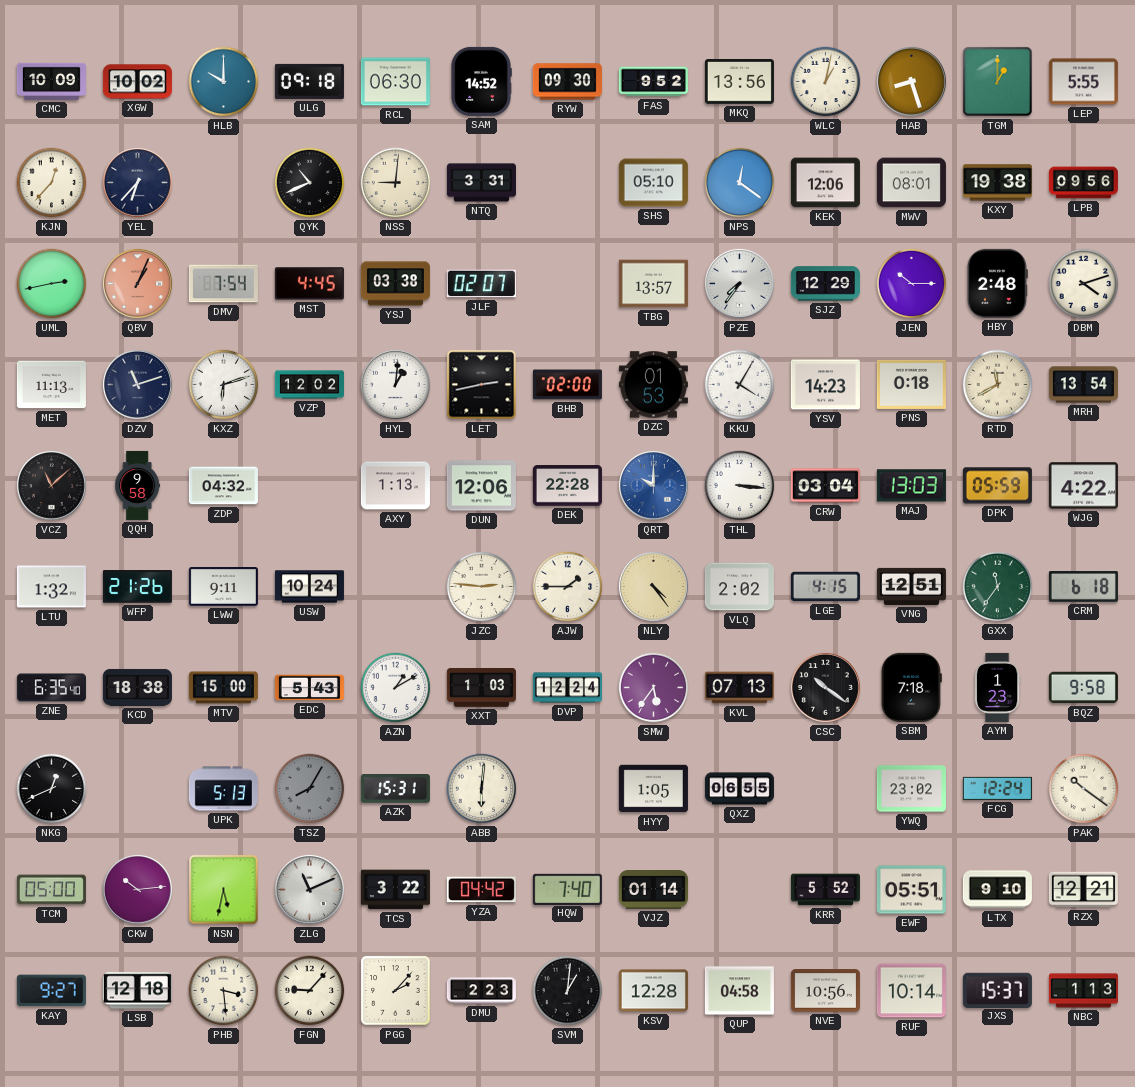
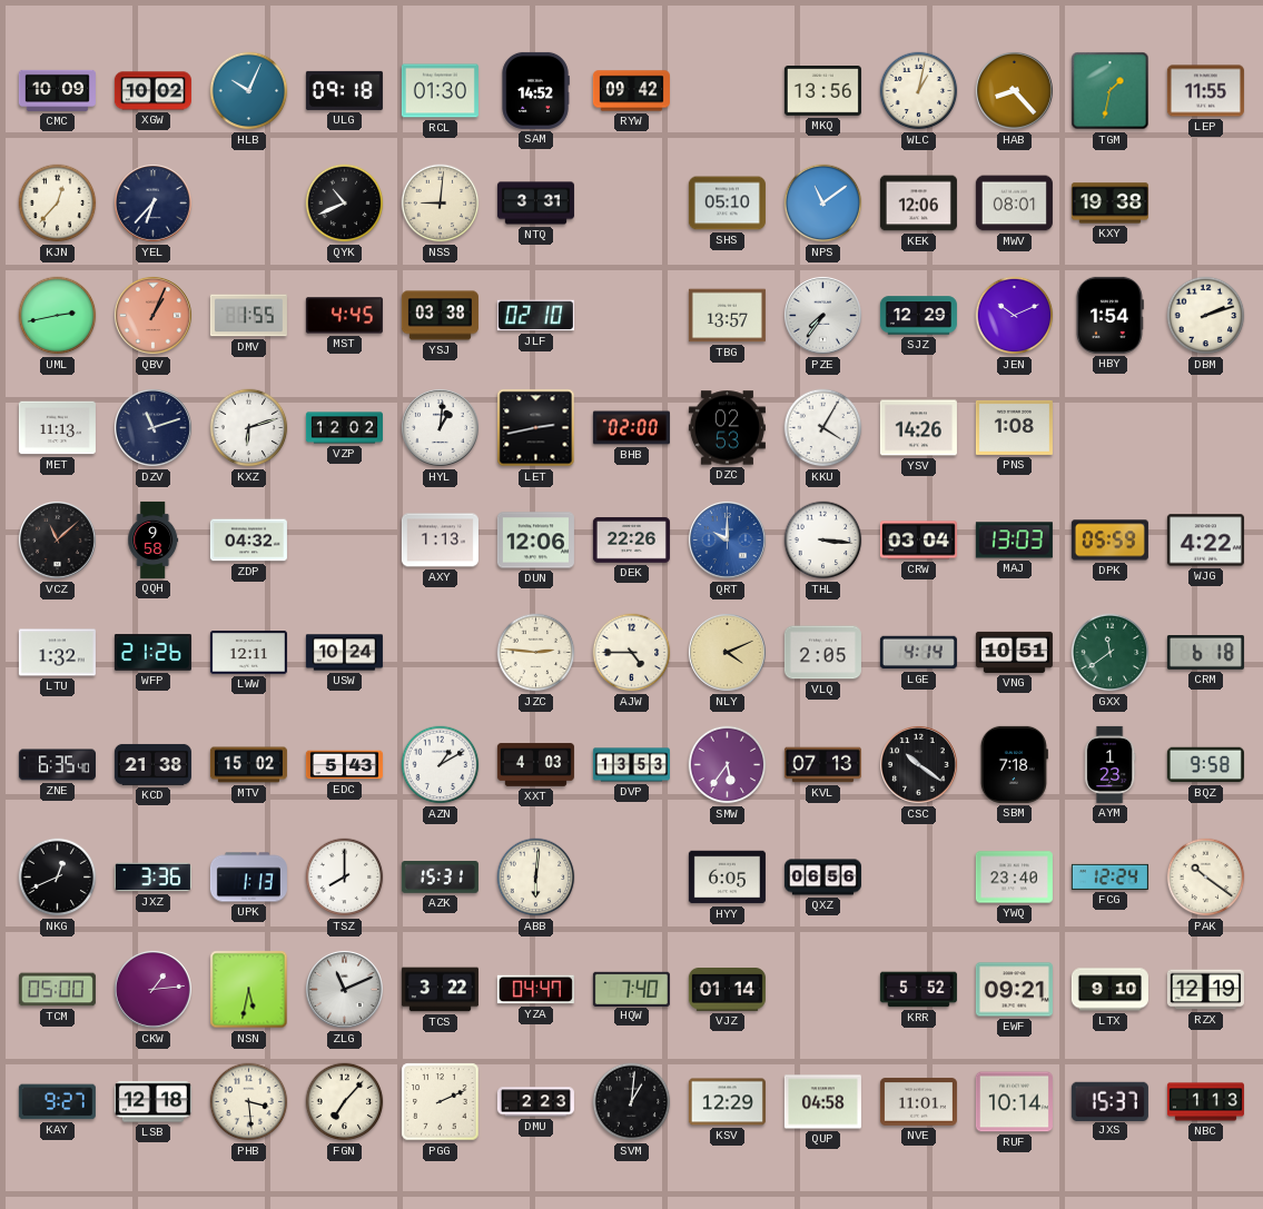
HLB: 10:00 -> 10:04
RCL: 06:30 -> 01:30
RYW: 09:30 -> 09:42
FAS: 9:52 -> none
HAB: 8:27 -> 8:23
TGM: 1:00 -> 1:32
LEP: 5:55 -> 11:55
NPS: 12:21 -> 11:09
LPB: 09:56 -> none
DMV: 7:54 -> 1:55
JLF: 02:07 -> 02:10
JEN: 10:15 -> 10:11
HBY: 2:48 -> 1:54
DBM: 4:12 -> 2:12
DZC: 01:53 -> 02:53
YSV: 14:23 -> 14:26
PNS: 0:18 -> 1:08
RTD: 11:40 -> none
MRH: 13:54 -> none
DEK: 22:28 -> 22:26
LWW: 9:11 -> 12:11
AJW: 1:45 -> 4:45
NLY: 4:24 -> 4:11
VLQ: 2:02 -> 2:05
LGE: 4:15 -> 4:14
VNG: 12:51 -> 10:51
GXX: 11:36 -> 11:39
KCD: 18:38 -> 21:38
MTV: 15:00 -> 15:02
XXT: 1:03 -> 4:03
DVP: 12:24 -> 13:53
JXZ: none -> 3:36
UPK: 5:13 -> 1:13
TSZ: 8:05 -> 8:00
TSZ dial: grey -> white
HYY: 1:05 -> 6:05
QXZ: 06:55 -> 06:56
YWQ: 23:02 -> 23:40
CKW: 10:14 -> 1:14
YZA: 04:42 -> 04:47
EWF: 05:51 -> 09:21
RZX: 12:21 -> 12:19
FGN: 9:07 -> 7:07
PGG: 2:07 -> 2:11
KSV: 12:28 -> 12:29
NVE: 10:56 -> 11:01
